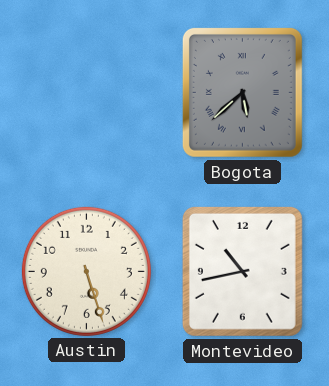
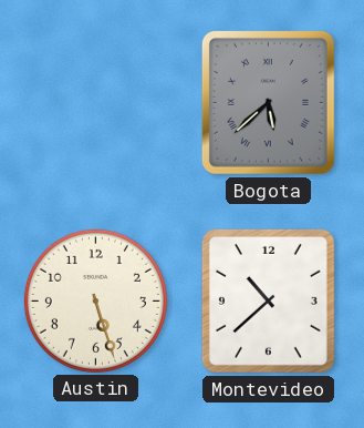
Montevideo: 10:43 -> 10:38
